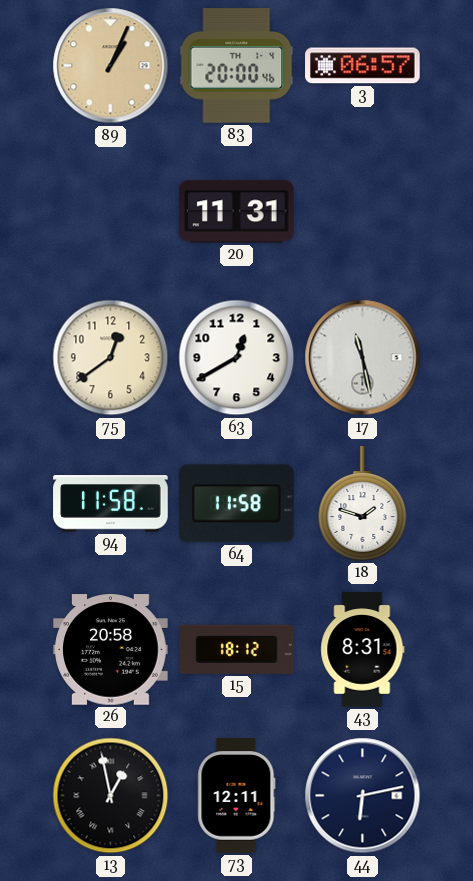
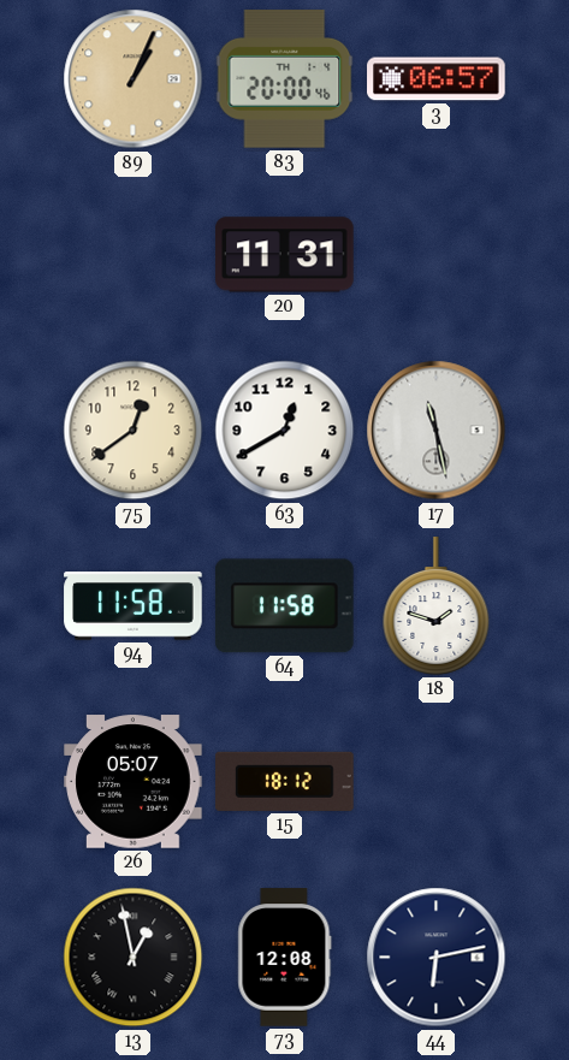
26: 20:58 -> 05:07
43: 8:31 -> none
73: 12:11 -> 12:08
